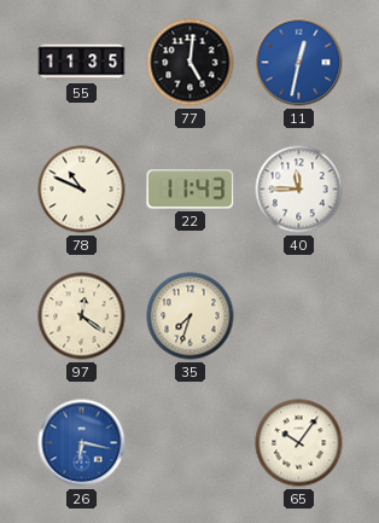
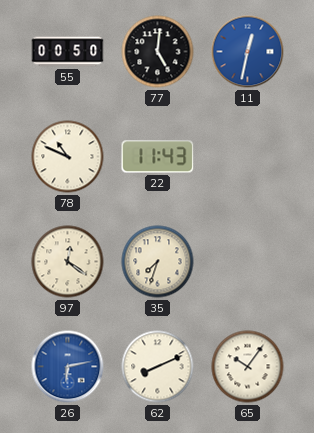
55: 11:35 -> 00:50
40: 11:45 -> none
26: 6:17 -> 6:13
62: none -> 8:11
